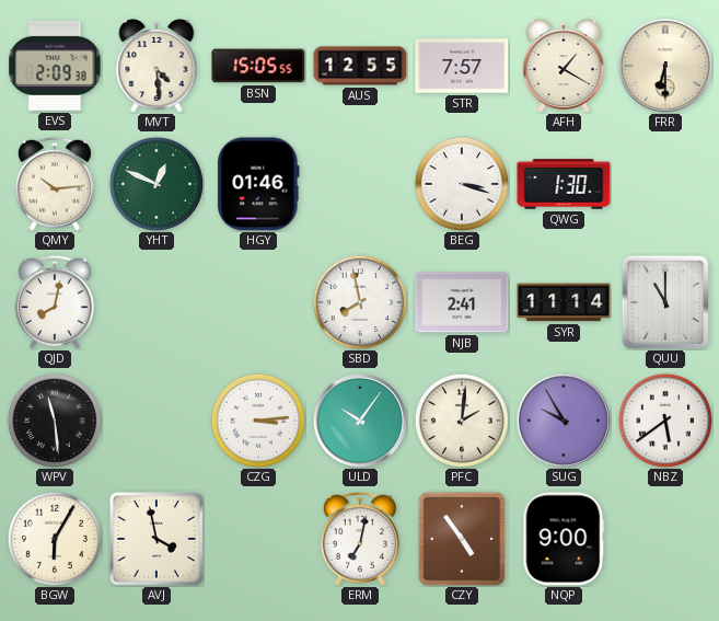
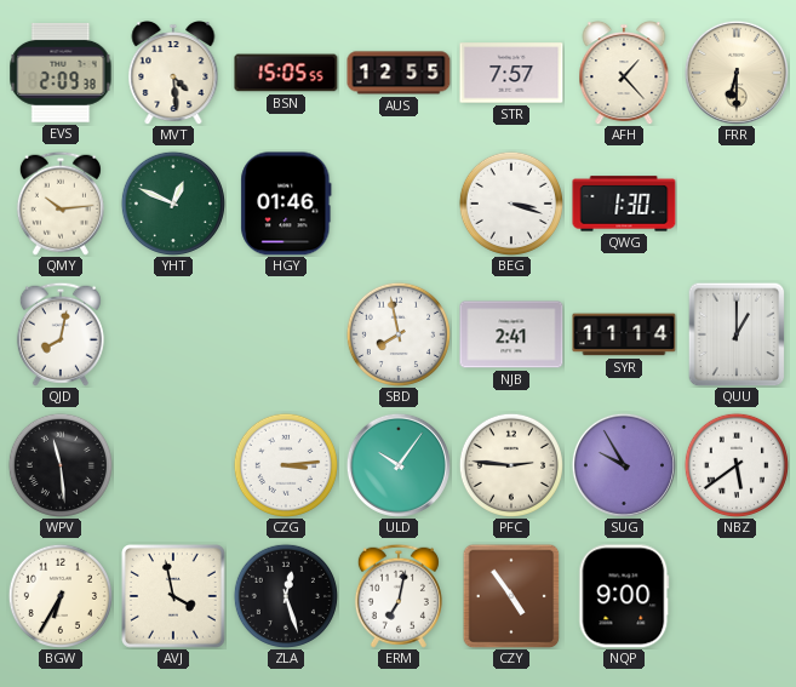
AFH: 1:20 -> 1:23
QUU: 11:00 -> 1:00
PFC: 2:01 -> 2:46
BGW: 6:05 -> 6:35
ZLA: none -> 12:27
